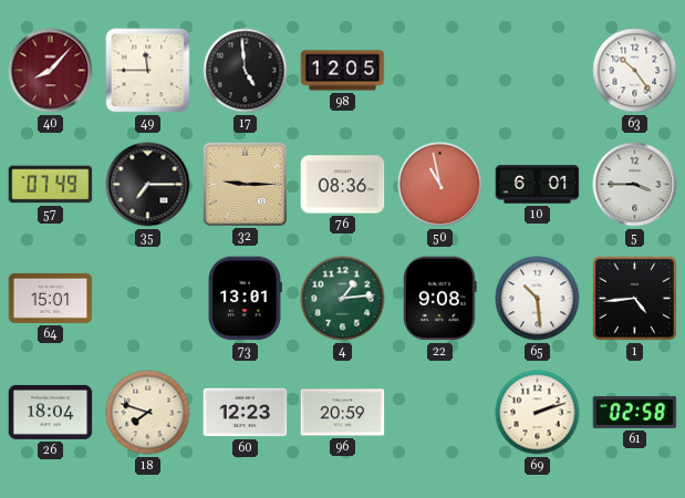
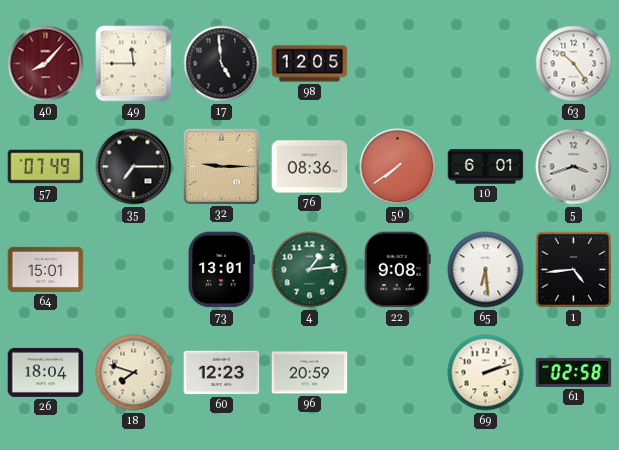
50: 10:58 -> 7:39
5: 3:45 -> 3:42
65: 10:29 -> 6:29
